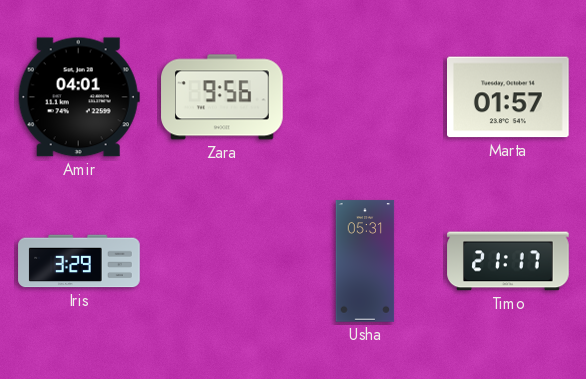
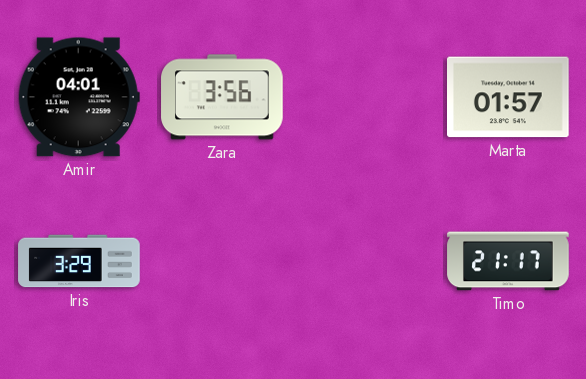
Zara: 9:56 -> 3:56
Usha: 05:31 -> none
